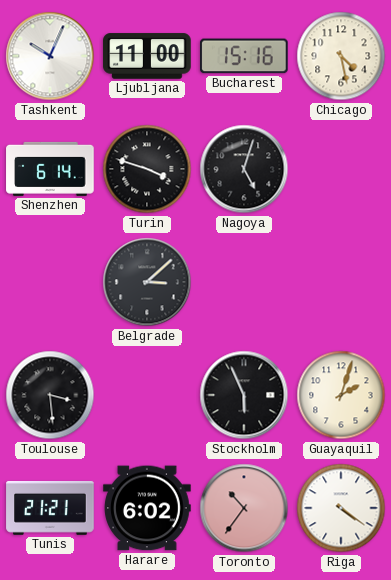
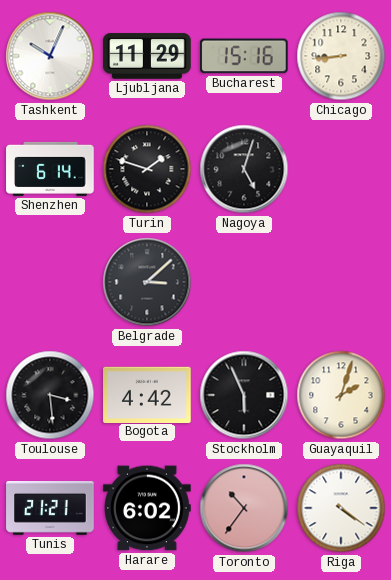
Ljubljana: 11:00 -> 11:29
Chicago: 4:28 -> 8:44
Turin: 3:48 -> 1:48
Bogota: none -> 4:42
